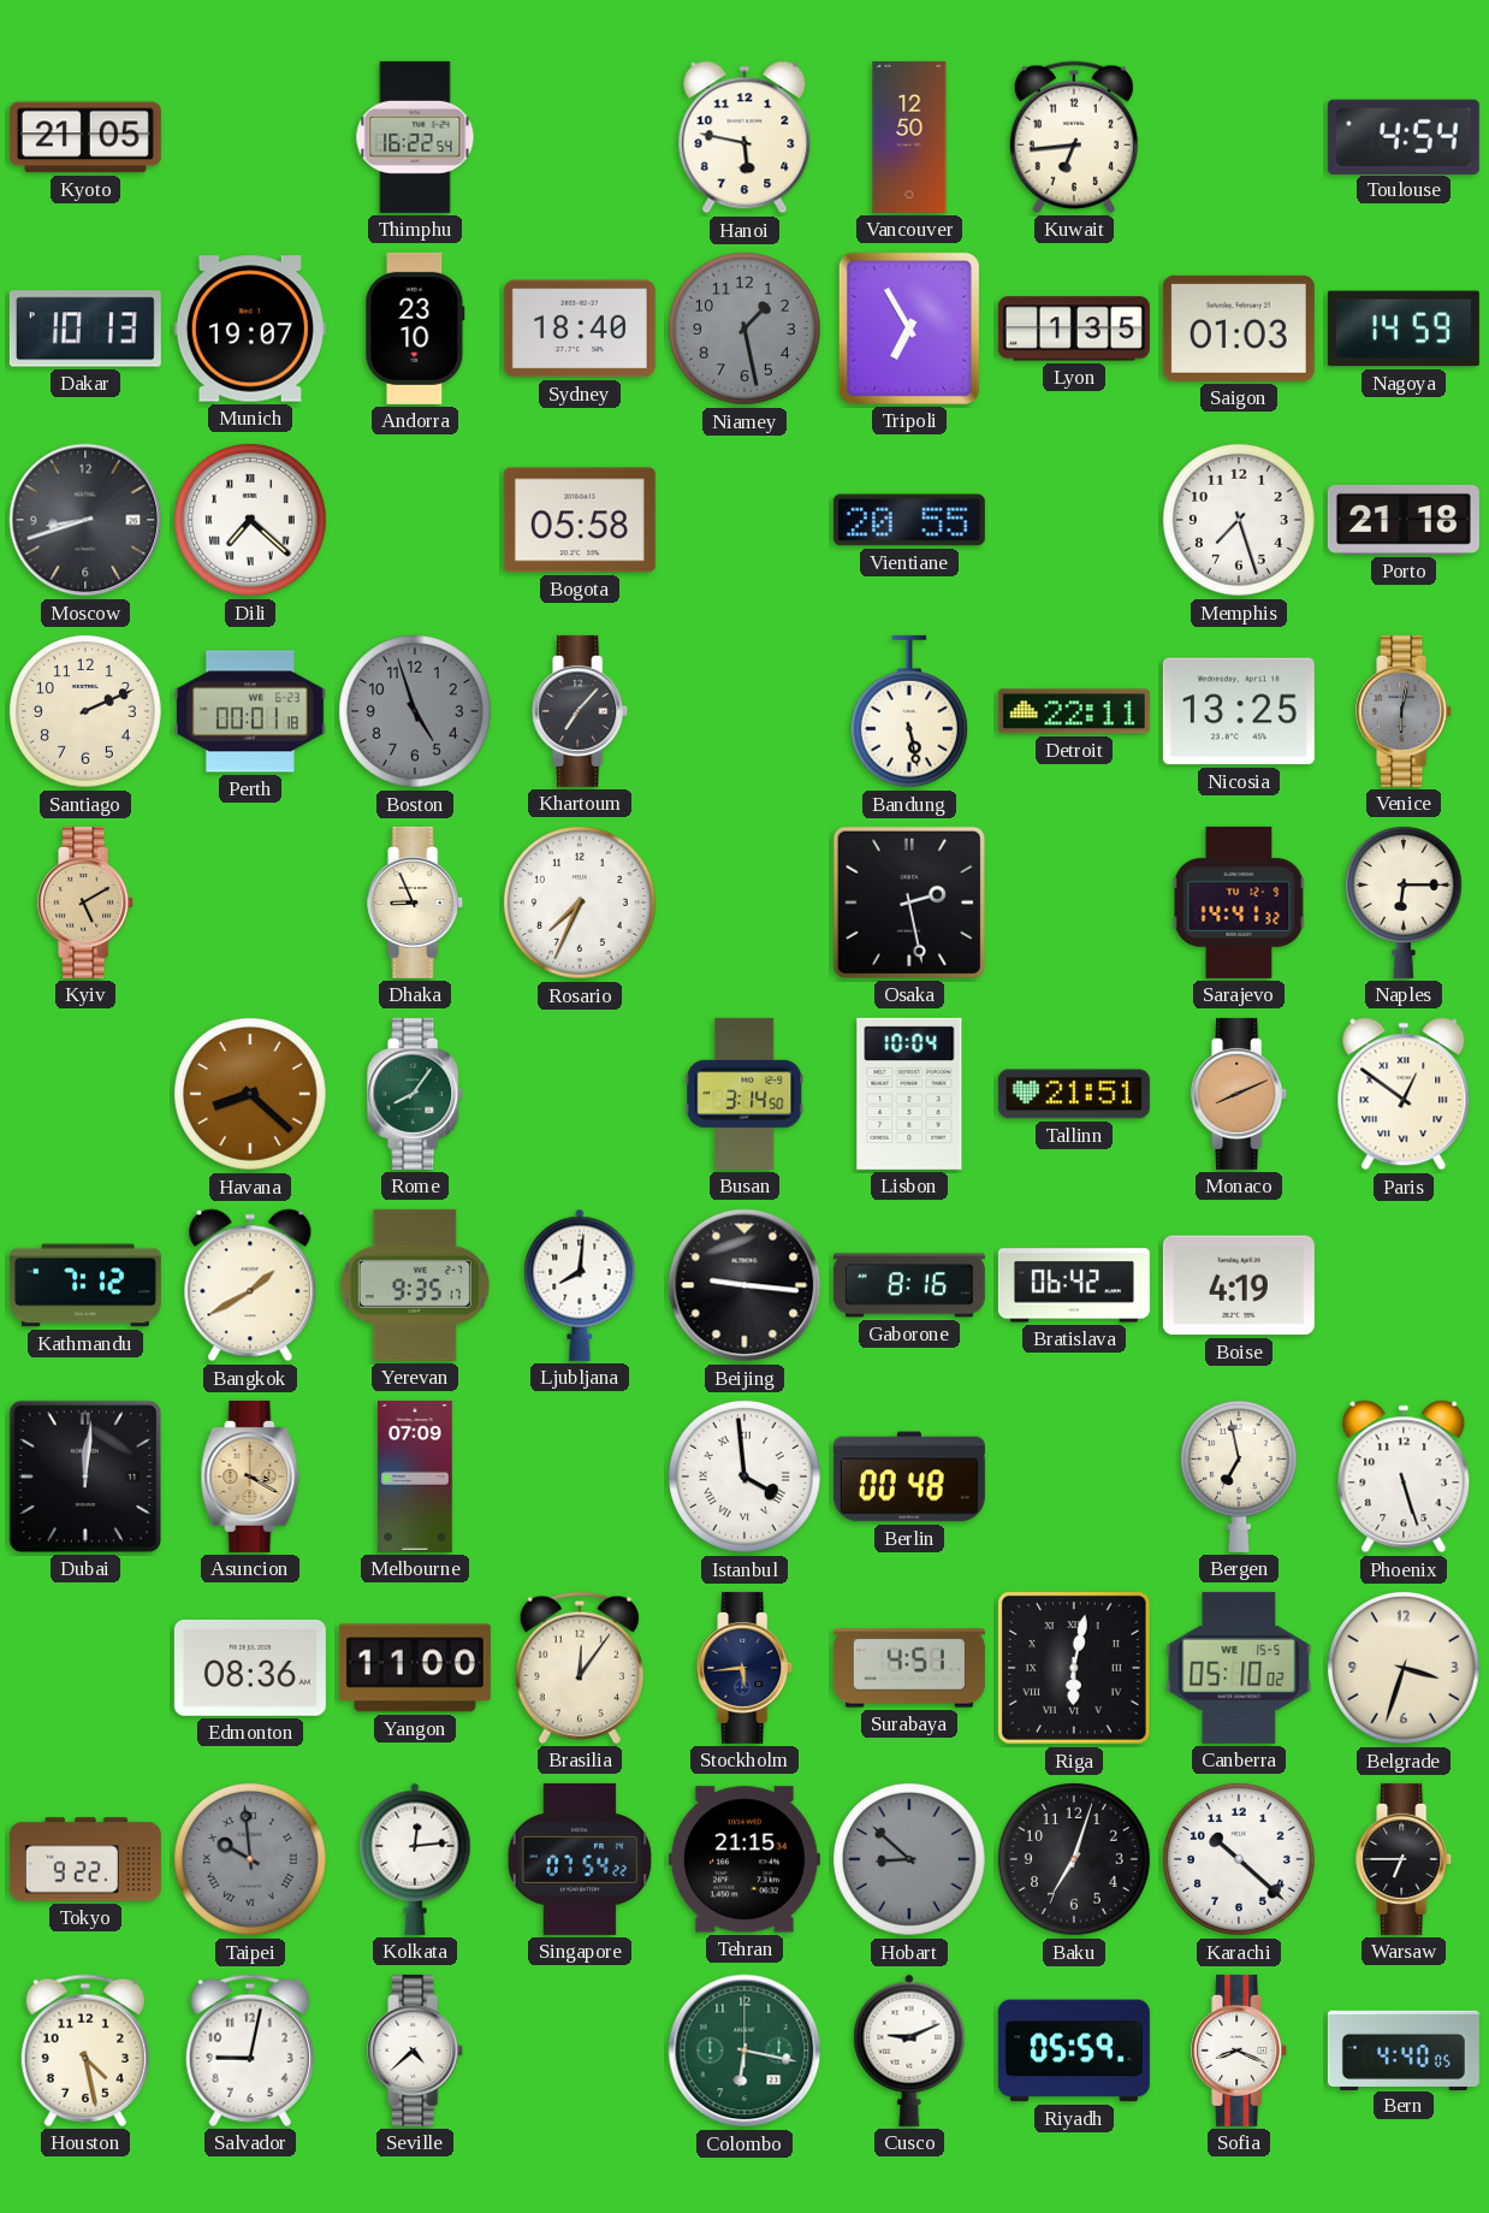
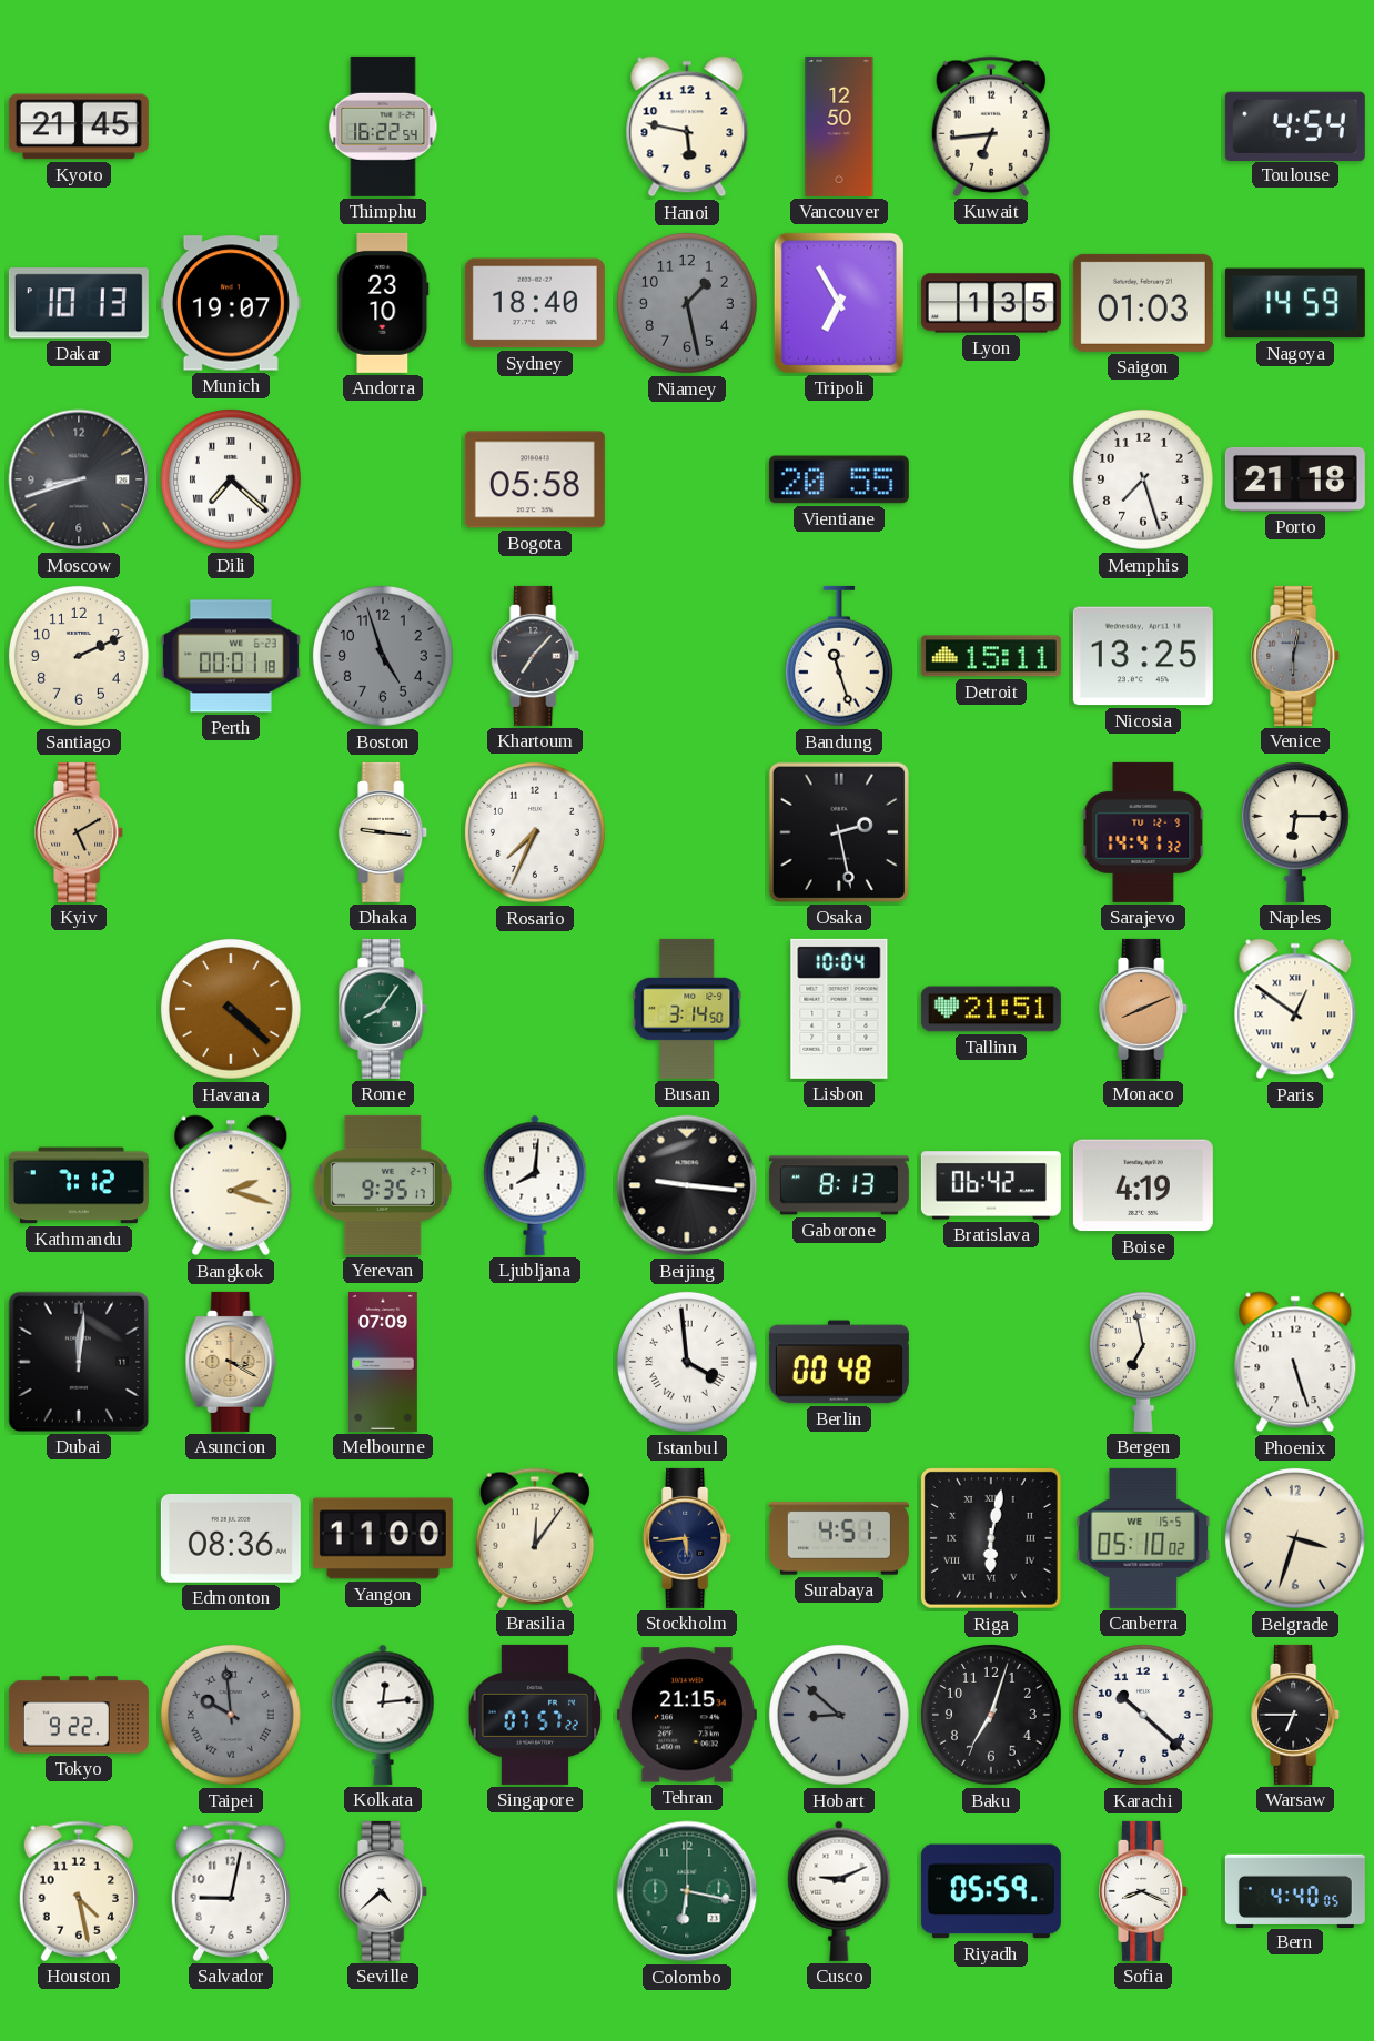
Kyoto: 21:05 -> 21:45
Bandung: 5:28 -> 11:27
Detroit: 22:11 -> 15:11
Dhaka: 8:56 -> 9:16
Havana: 8:22 -> 4:22
Bangkok: 1:40 -> 2:18
Gaborone: 8:16 -> 8:13
Singapore: 07:54 -> 07:57
